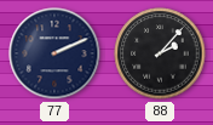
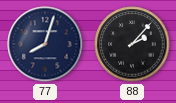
77: 2:11 -> 8:03
